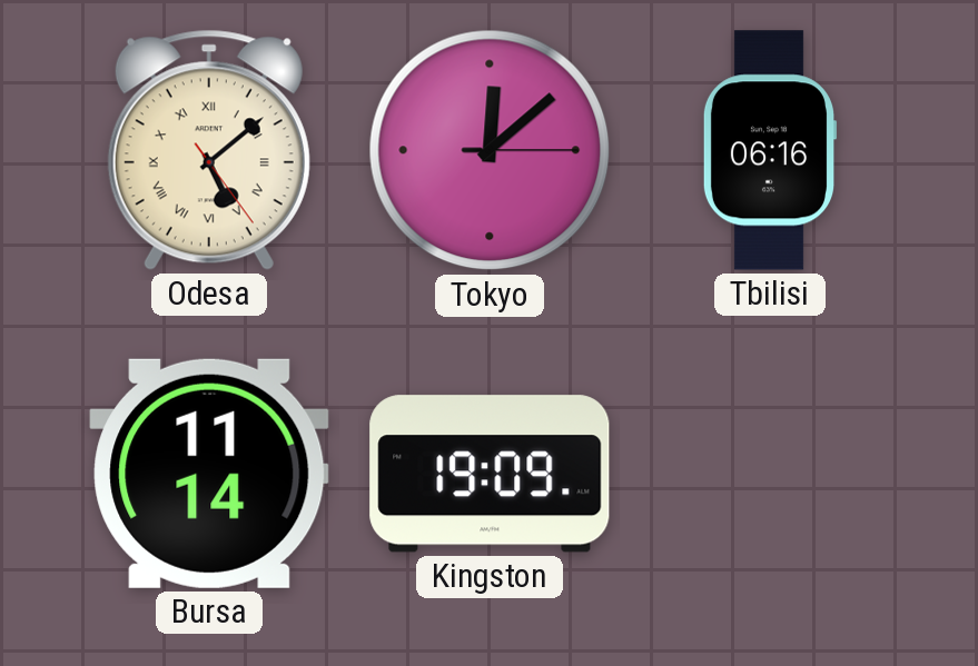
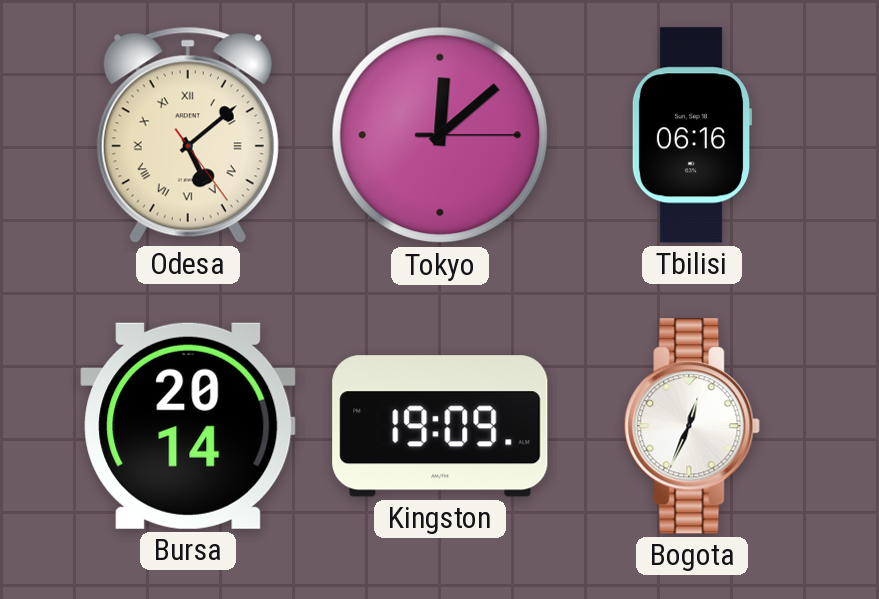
Bursa: 11:14 -> 20:14
Bogota: none -> 12:34
